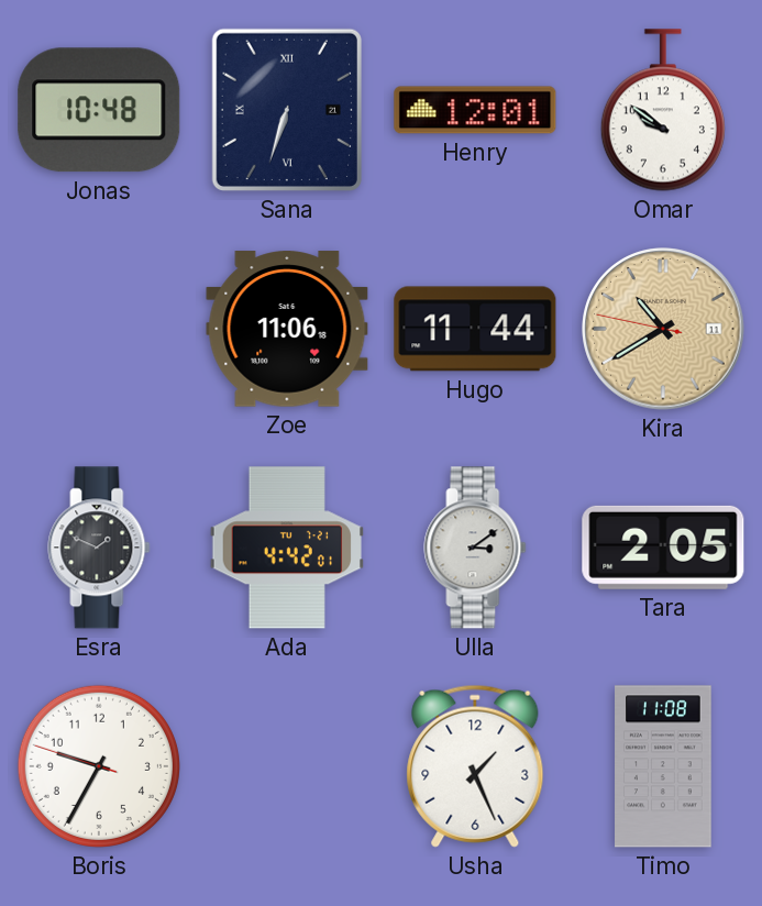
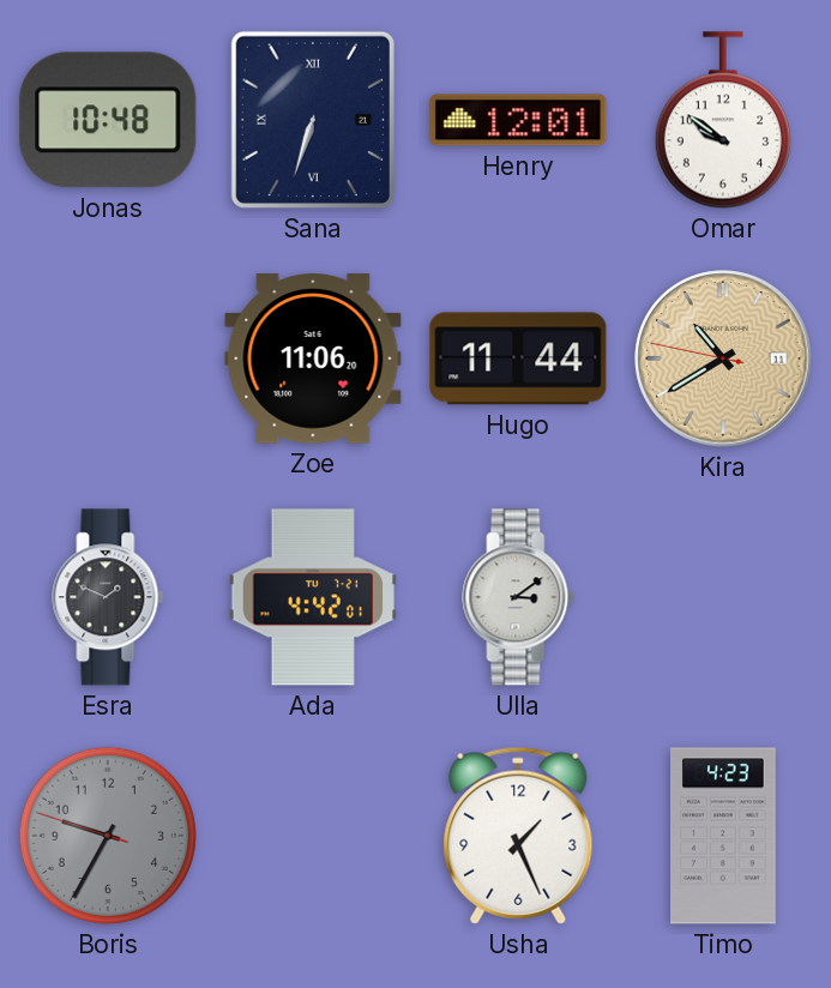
Zoe: 11:06:18 -> 11:06:20
Tara: 2:05 -> none
Boris dial: white -> grey
Timo: 11:08 -> 4:23
